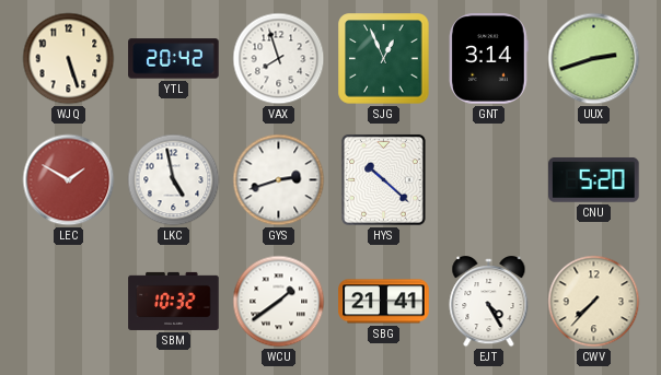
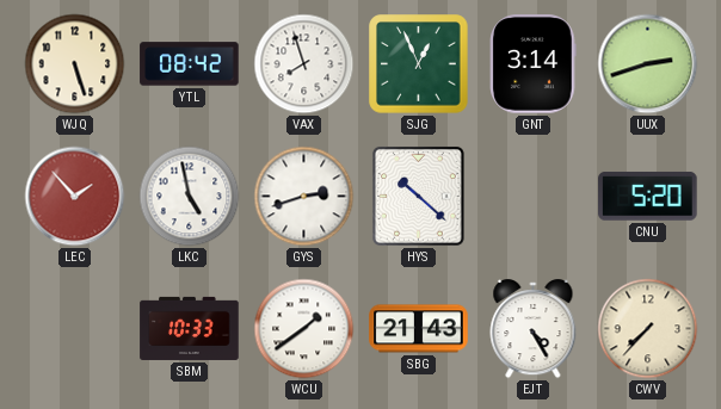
YTL: 20:42 -> 08:42
LEC: 1:50 -> 1:53
SBM: 10:32 -> 10:33
SBG: 21:41 -> 21:43
